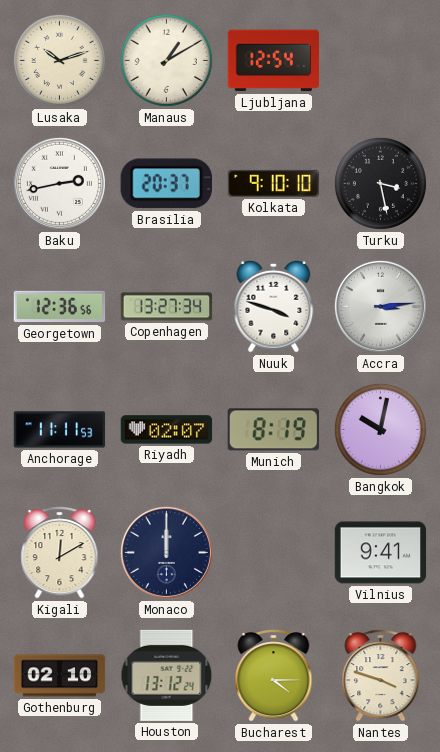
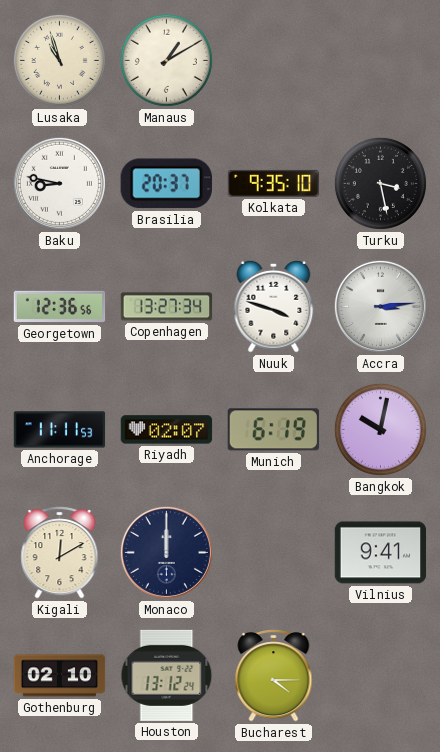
Lusaka: 10:12 -> 10:57
Ljubljana: 12:54 -> none
Baku: 2:43 -> 8:47
Kolkata: 9:10 -> 9:35
Munich: 8:19 -> 6:19
Nantes: 3:48 -> none
